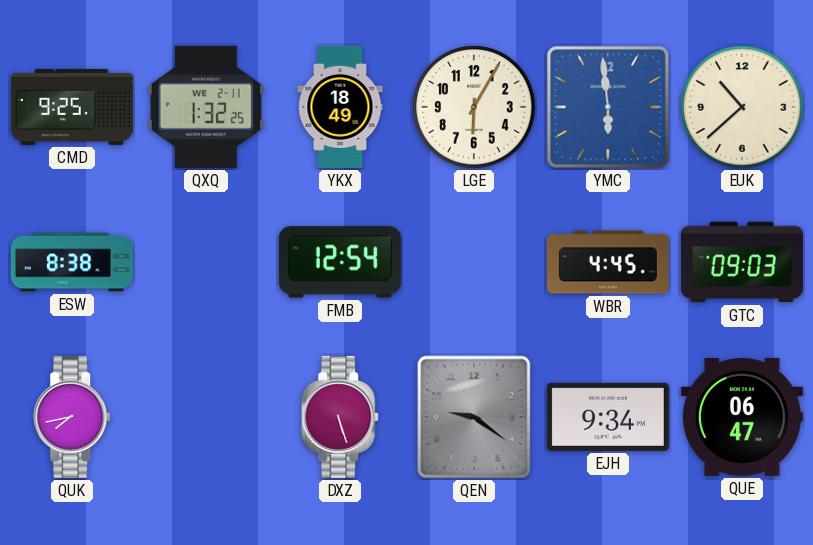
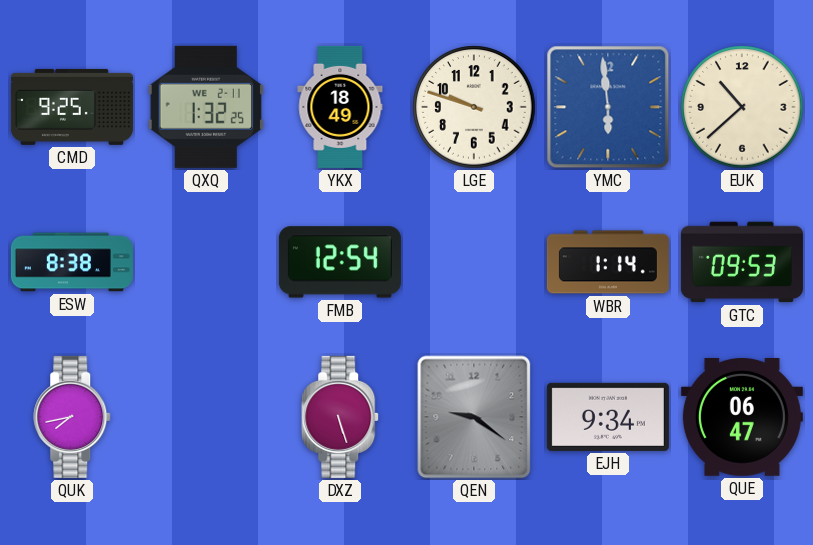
LGE: 6:05 -> 9:48
WBR: 4:45 -> 1:14
GTC: 09:03 -> 09:53
